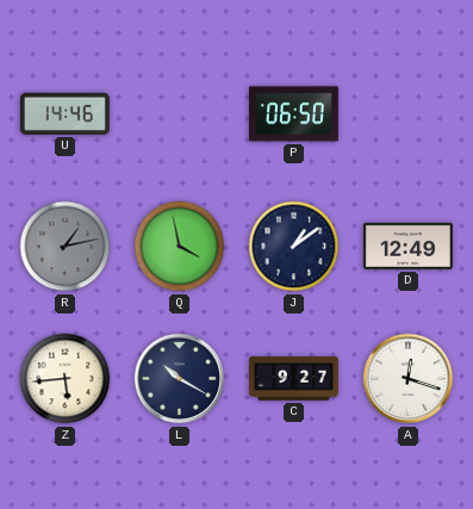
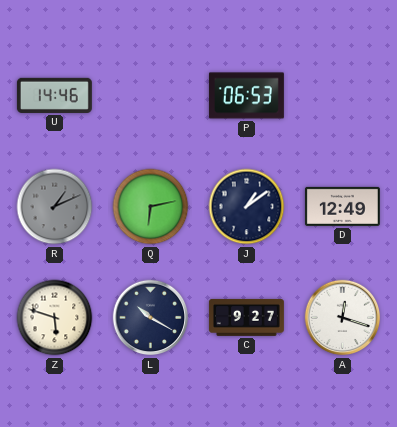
P: 06:50 -> 06:53
R: 1:13 -> 1:11
Q: 3:58 -> 6:13
Z: 5:44 -> 5:48
